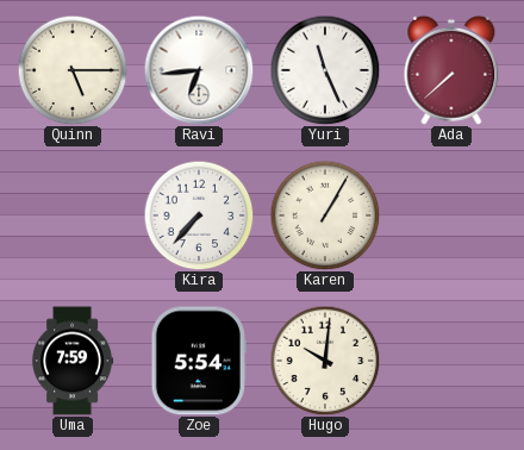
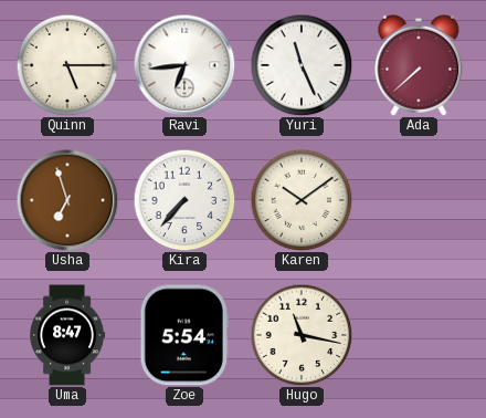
Usha: none -> 6:57
Karen: 1:05 -> 10:09
Uma: 7:59 -> 8:47
Hugo: 10:01 -> 11:17
